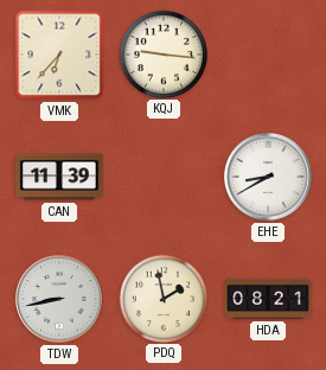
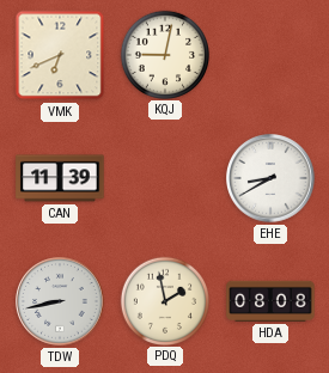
VMK: 6:37 -> 6:41
KQJ: 9:16 -> 9:02
HDA: 08:21 -> 08:08
